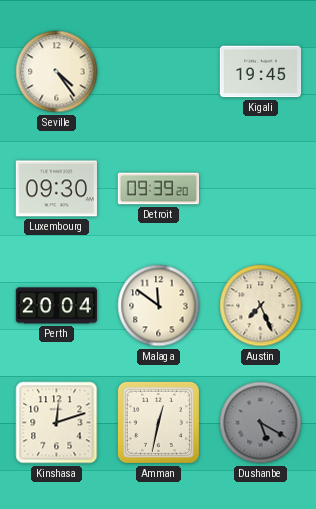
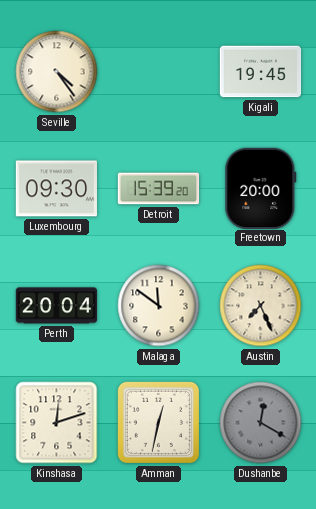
Detroit: 09:39 -> 15:39
Freetown: none -> 20:00
Dushanbe: 5:20 -> 12:20
